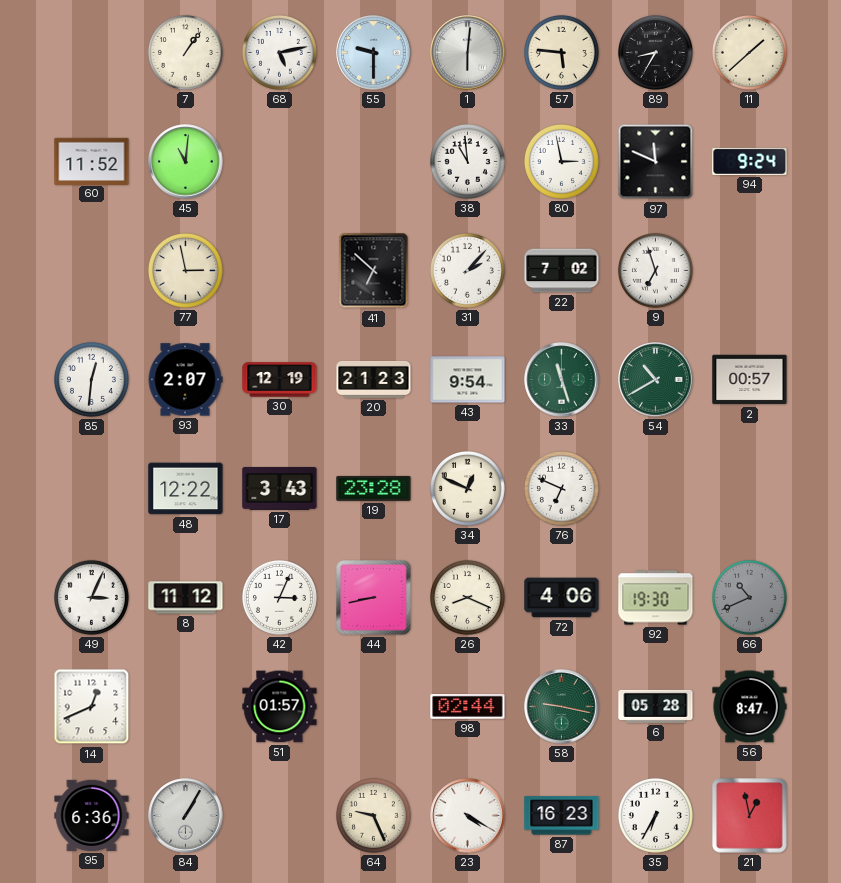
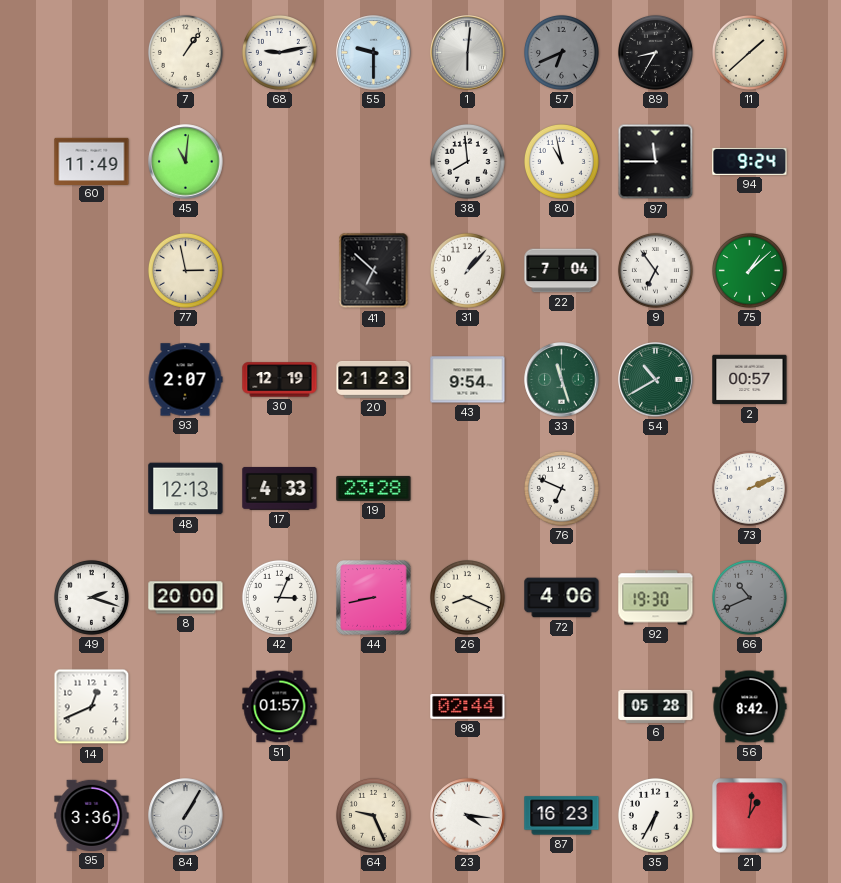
68: 5:13 -> 9:13
57: 5:46 -> 6:41
57 dial: cream -> grey
60: 11:52 -> 11:49
38: 10:59 -> 7:59
80: 2:58 -> 10:58
97: 11:49 -> 11:45
31: 2:07 -> 1:07
22: 7:02 -> 7:04
9: 6:57 -> 6:54
75: none -> 1:08
85: 12:31 -> none
48: 12:22 -> 12:13
17: 3:43 -> 4:33
34: 12:49 -> none
73: none -> 2:11
49: 3:04 -> 2:18
8: 11:12 -> 20:00
58: 9:17 -> none
56: 8:47 -> 8:42
95: 6:36 -> 3:36
23: 4:20 -> 4:16
21: 12:58 -> 1:01
